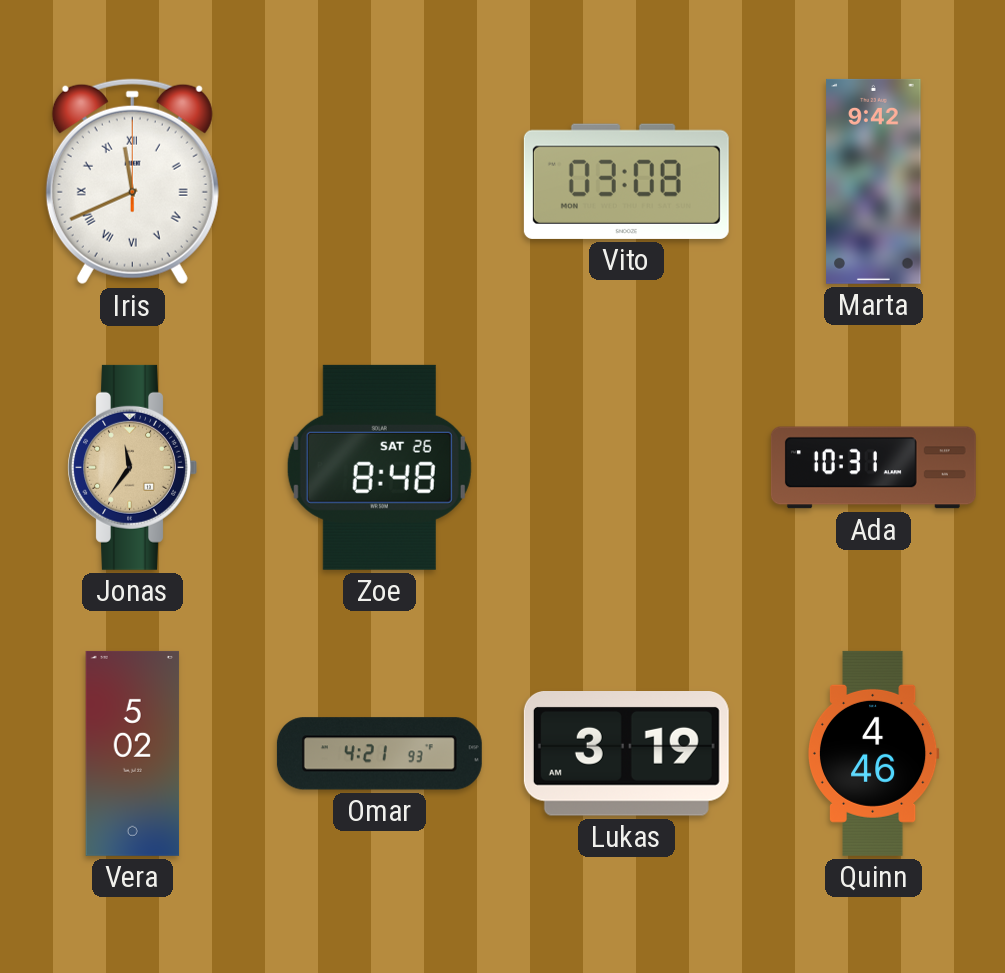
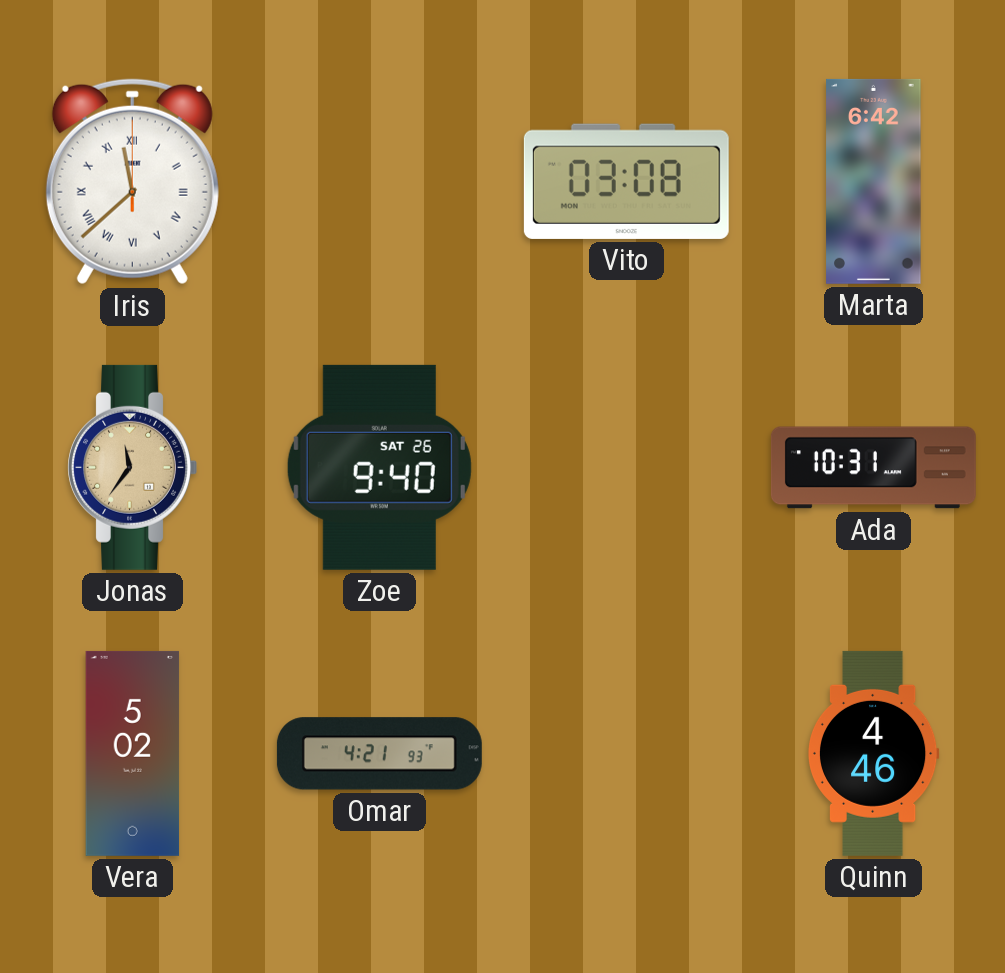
Iris: 11:41 -> 11:38
Marta: 9:42 -> 6:42
Zoe: 8:48 -> 9:40
Lukas: 3:19 -> none
